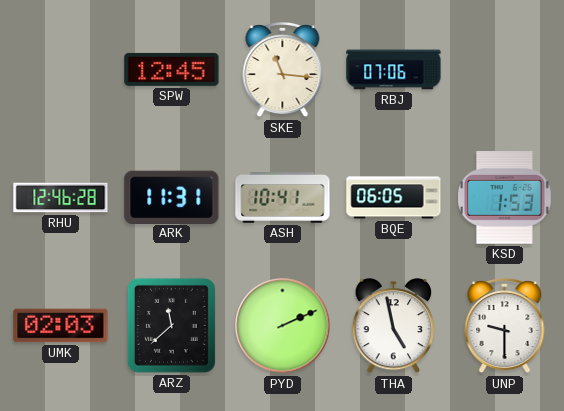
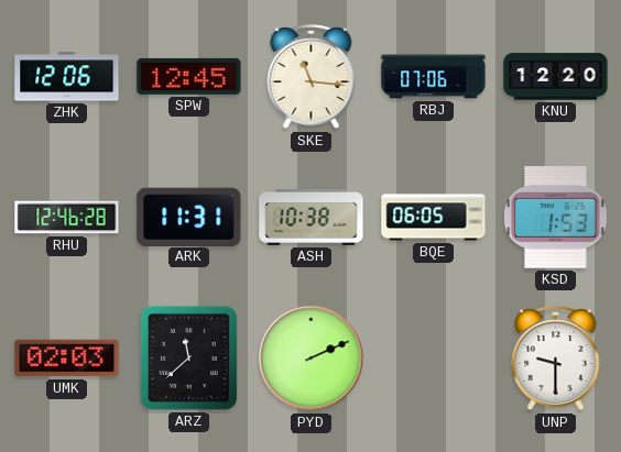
ZHK: none -> 12:06
KNU: none -> 12:20
ASH: 10:41 -> 10:38
THA: 4:58 -> none
